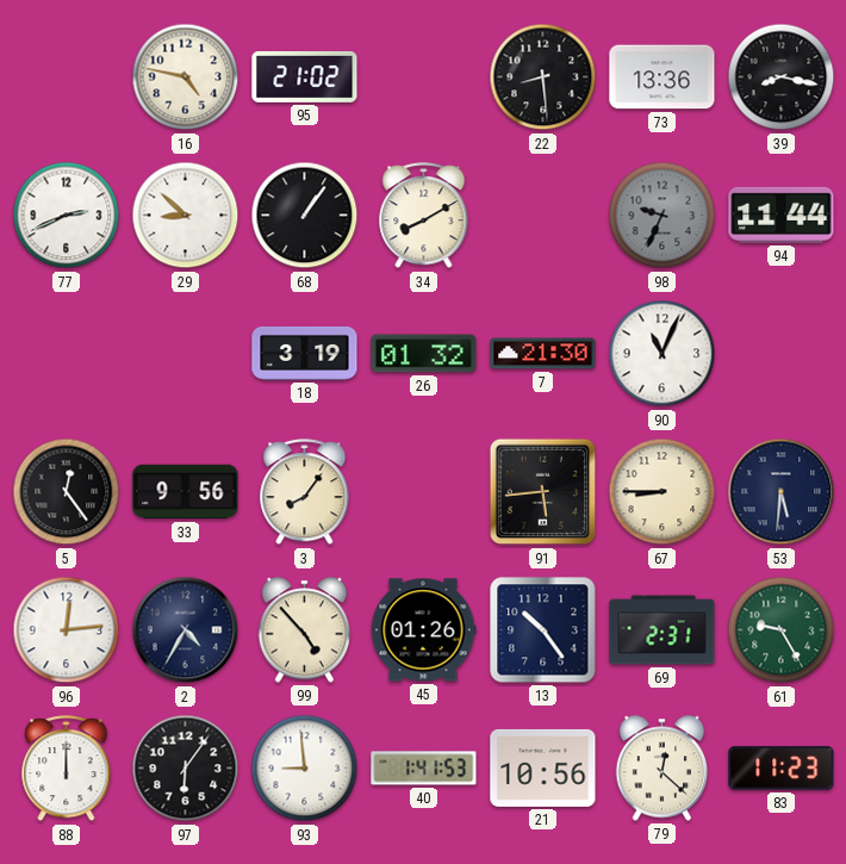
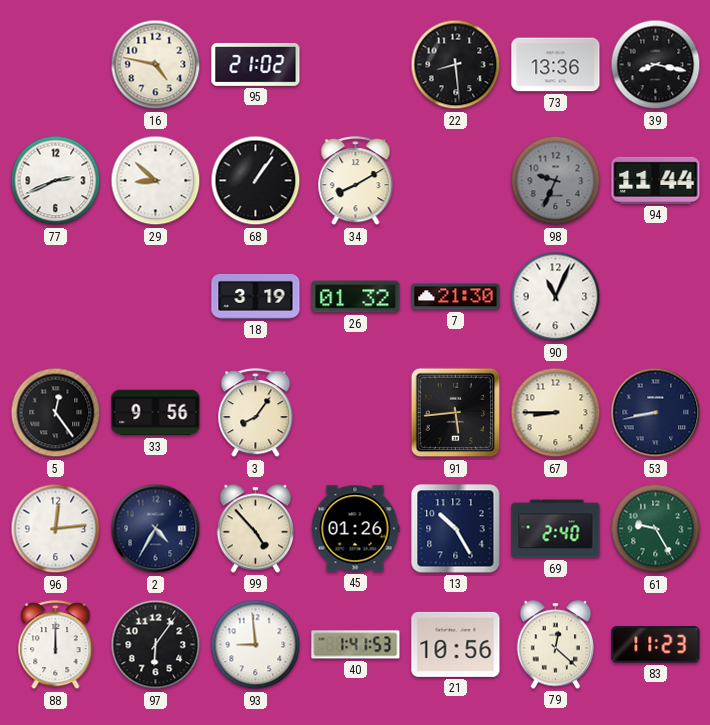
53: 5:31 -> 8:43
13: 10:24 -> 10:25
69: 2:31 -> 2:40
